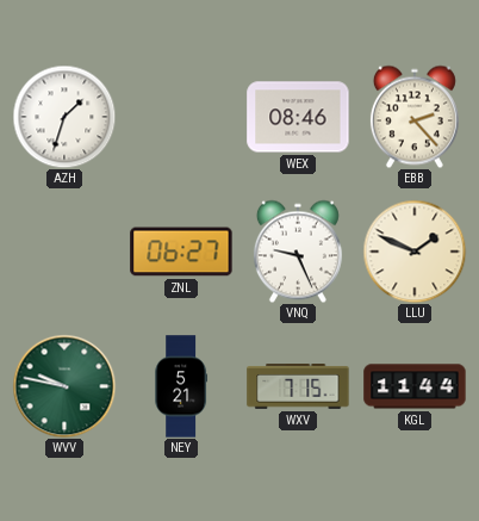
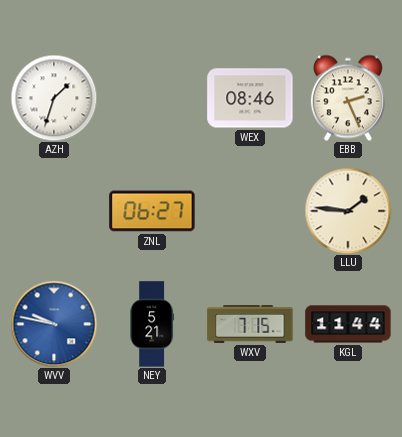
EBB: 2:23 -> 2:26
VNQ: 9:26 -> none
LLU: 1:49 -> 1:46
WVV dial: green -> blue
